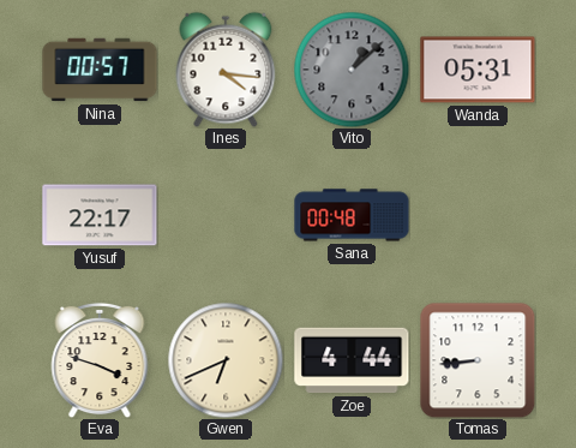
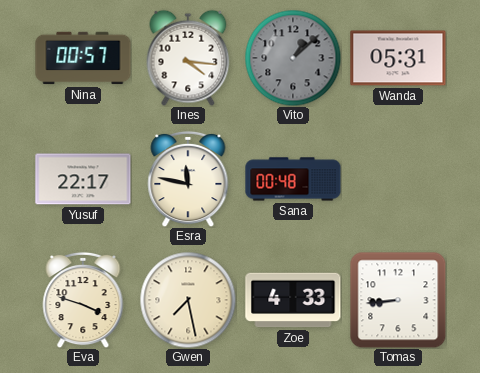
Esra: none -> 11:47
Gwen: 6:41 -> 7:28
Zoe: 4:44 -> 4:33
